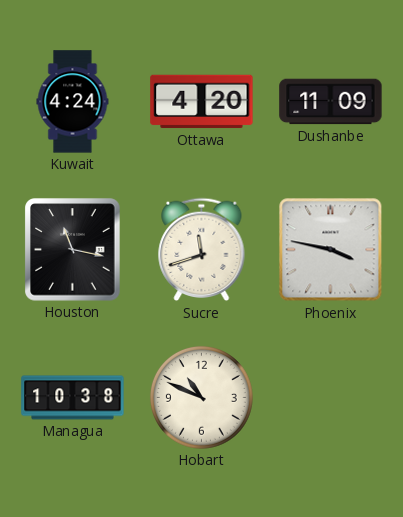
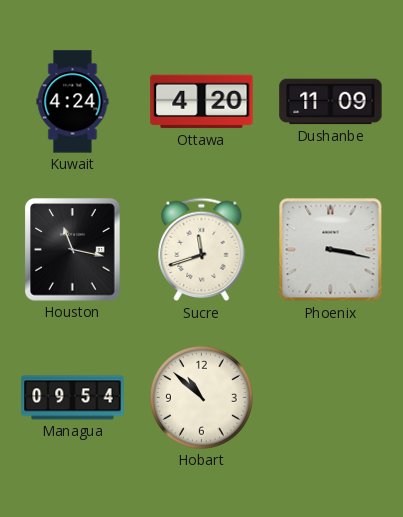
Phoenix: 3:47 -> 3:17
Managua: 10:38 -> 09:54
Hobart: 10:49 -> 10:52
